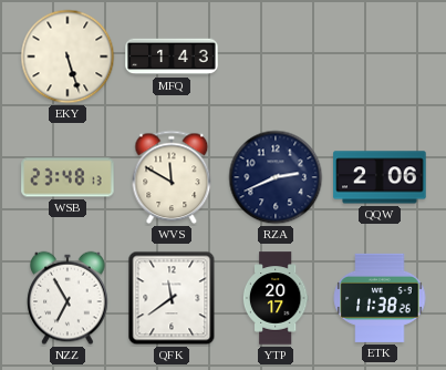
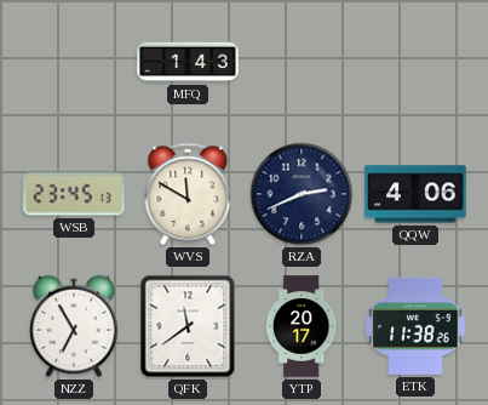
EKY: 5:27 -> none
WSB: 23:48 -> 23:45
QQW: 2:06 -> 4:06
